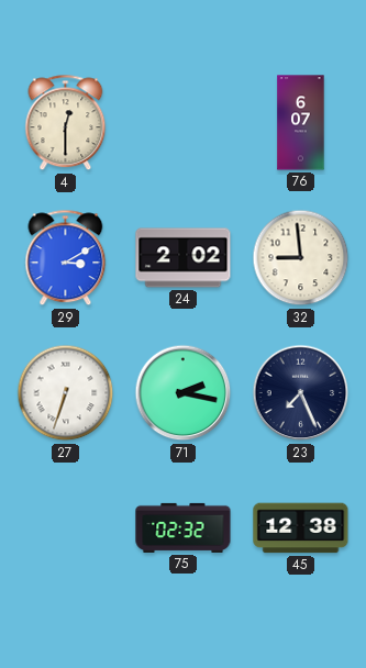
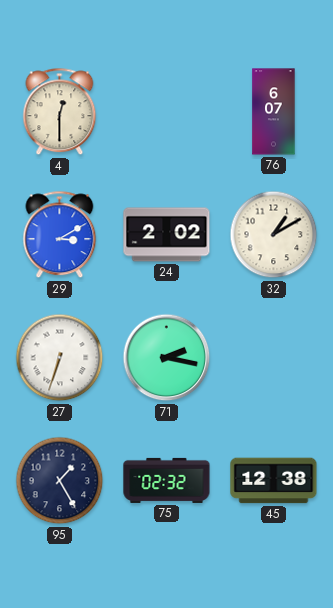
32: 8:59 -> 1:10
23: 7:26 -> none
95: none -> 1:25
